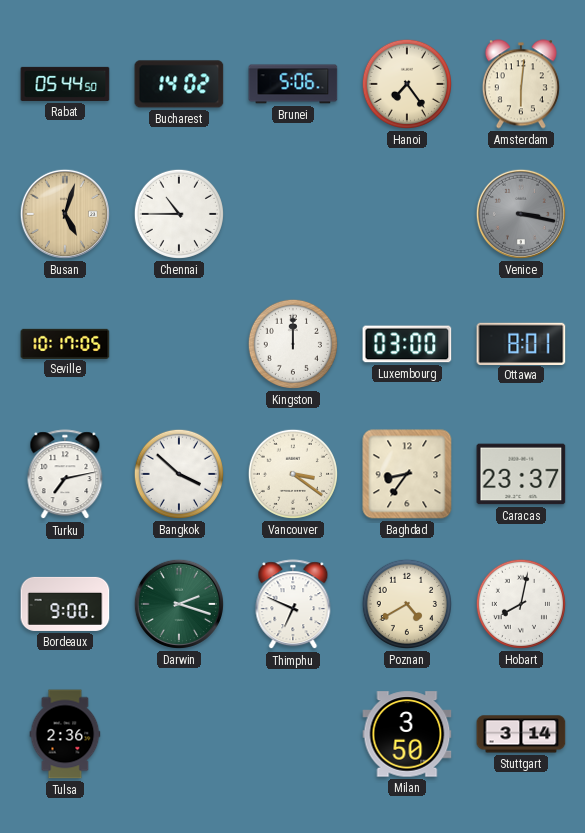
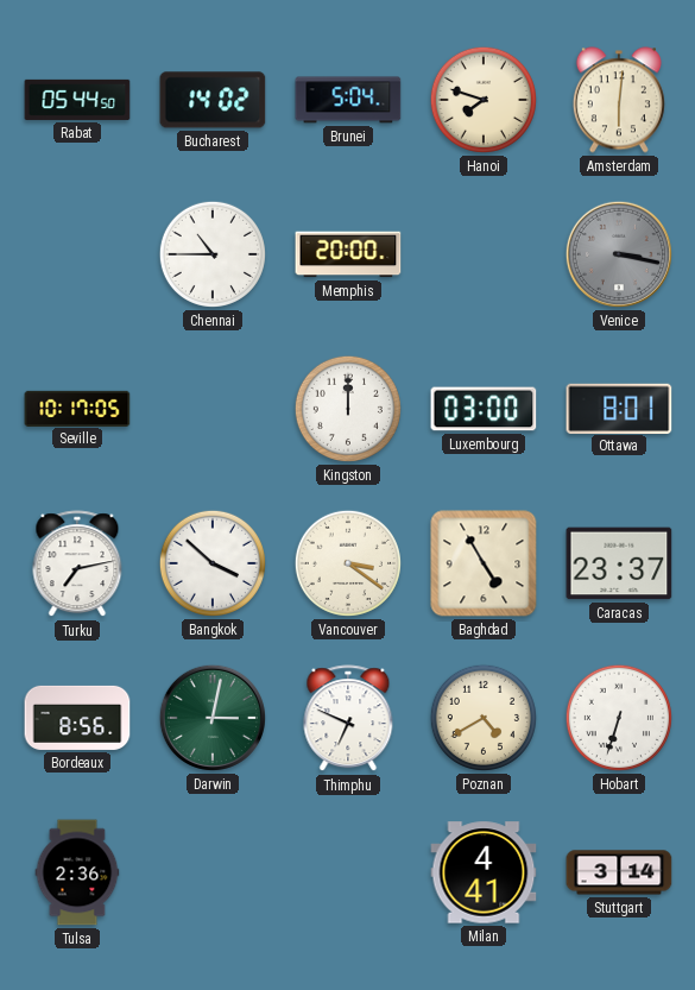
Brunei: 5:06 -> 5:04
Hanoi: 7:24 -> 7:48
Busan: 5:03 -> none
Memphis: none -> 20:00
Baghdad: 8:36 -> 4:55
Bordeaux: 9:00 -> 8:56
Darwin: 2:18 -> 3:02
Hobart: 8:02 -> 6:33
Milan: 3:50 -> 4:41
